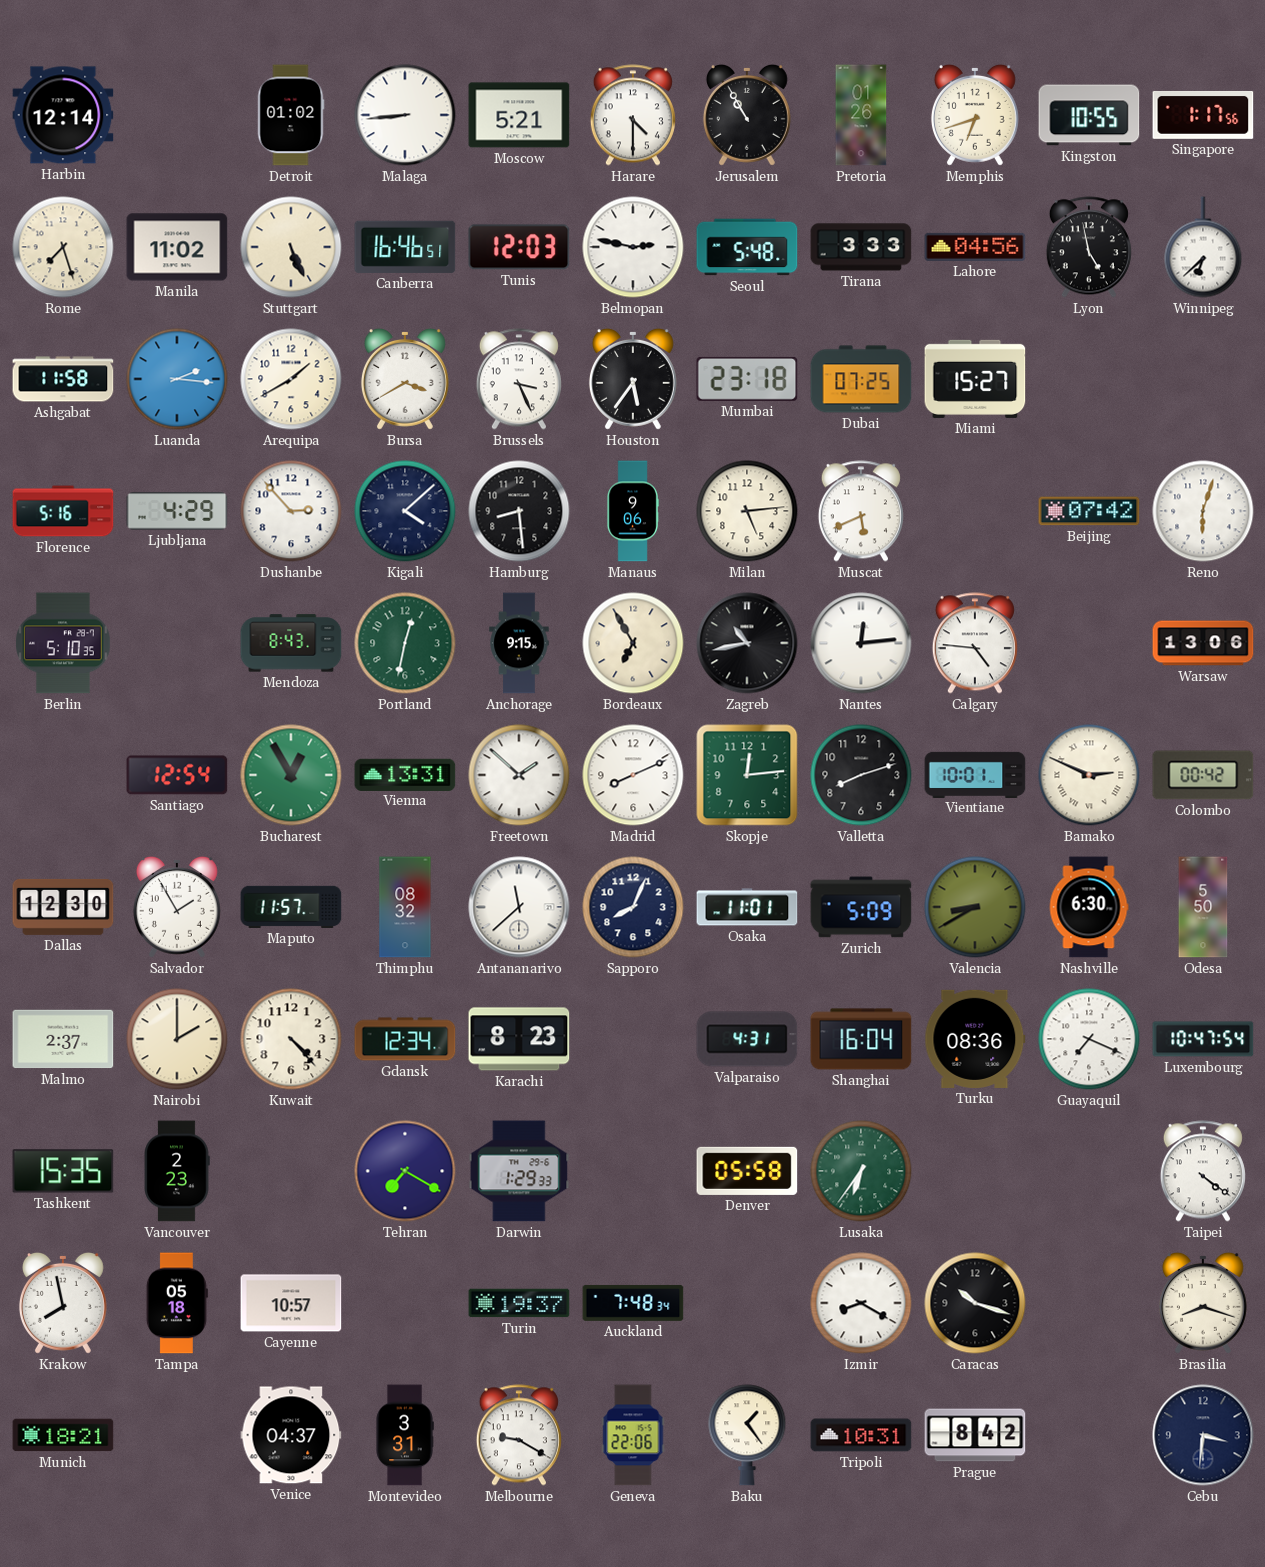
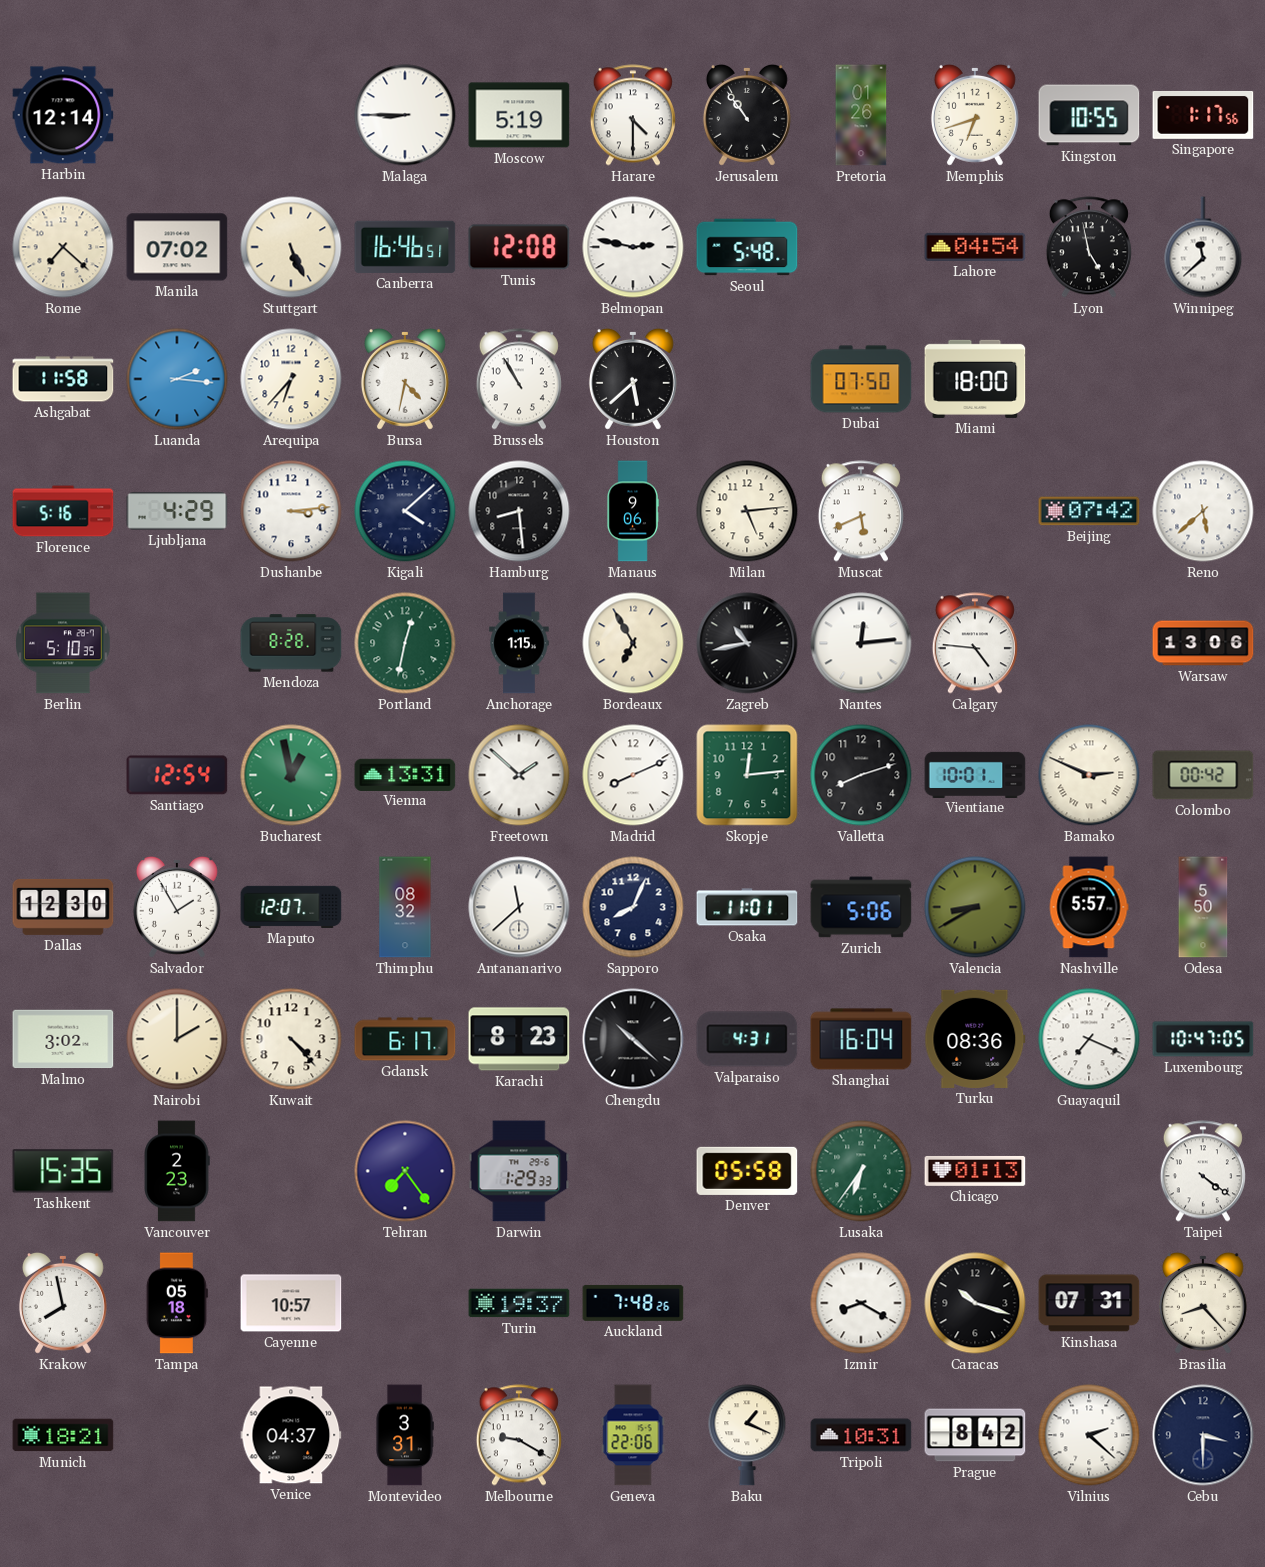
Detroit: 01:02 -> none
Malaga: 8:44 -> 8:45
Moscow: 5:21 -> 5:19
Jerusalem: 10:55 -> 10:54
Rome: 7:27 -> 7:22
Manila: 11:02 -> 07:02
Tunis: 12:03 -> 12:08
Tirana: 3:33 -> none
Lahore: 04:56 -> 04:54
Winnipeg: 6:38 -> 11:38
Arequipa: 1:40 -> 6:37
Bursa: 3:40 -> 4:32
Brussels: 3:26 -> 10:55
Houston: 5:36 -> 5:38
Mumbai: 23:18 -> none
Dubai: 07:25 -> 07:50
Miami: 15:27 -> 18:00
Dushanbe: 2:53 -> 3:14
Reno: 6:03 -> 5:38
Mendoza: 8:43 -> 8:28
Anchorage: 9:15 -> 1:15
Bucharest: 12:55 -> 12:58
Maputo: 11:57 -> 12:07
Zurich: 5:09 -> 5:06
Nashville: 6:30 -> 5:57
Malmo: 2:37 -> 3:02
Gdansk: 12:34 -> 6:17
Chengdu: none -> 10:22
Luxembourg: 10:47:54 -> 10:47:05
Tehran: 7:20 -> 7:24
Chicago: none -> 01:13
Auckland: 7:48:34 -> 7:48:26
Kinshasa: none -> 07:31
Brasilia: 8:18 -> 8:23
Baku: 1:24 -> 1:19
Vilnius: none -> 2:22
Cebu: 3:31 -> 3:30
